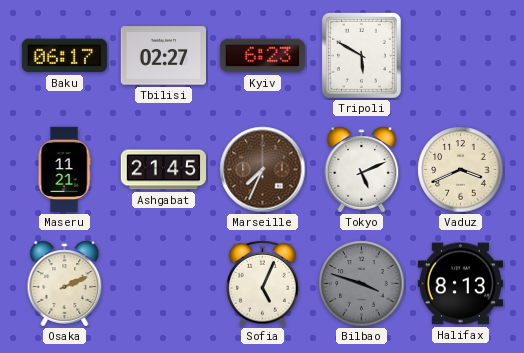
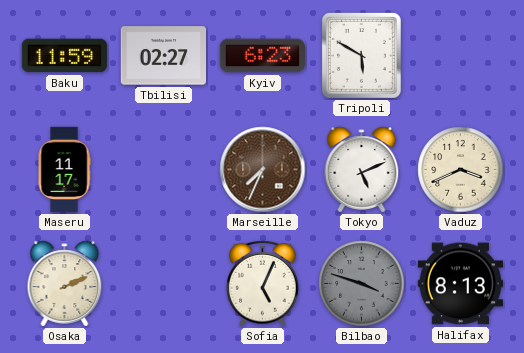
Baku: 06:17 -> 11:59
Maseru: 11:21 -> 11:17
Ashgabat: 21:45 -> none
